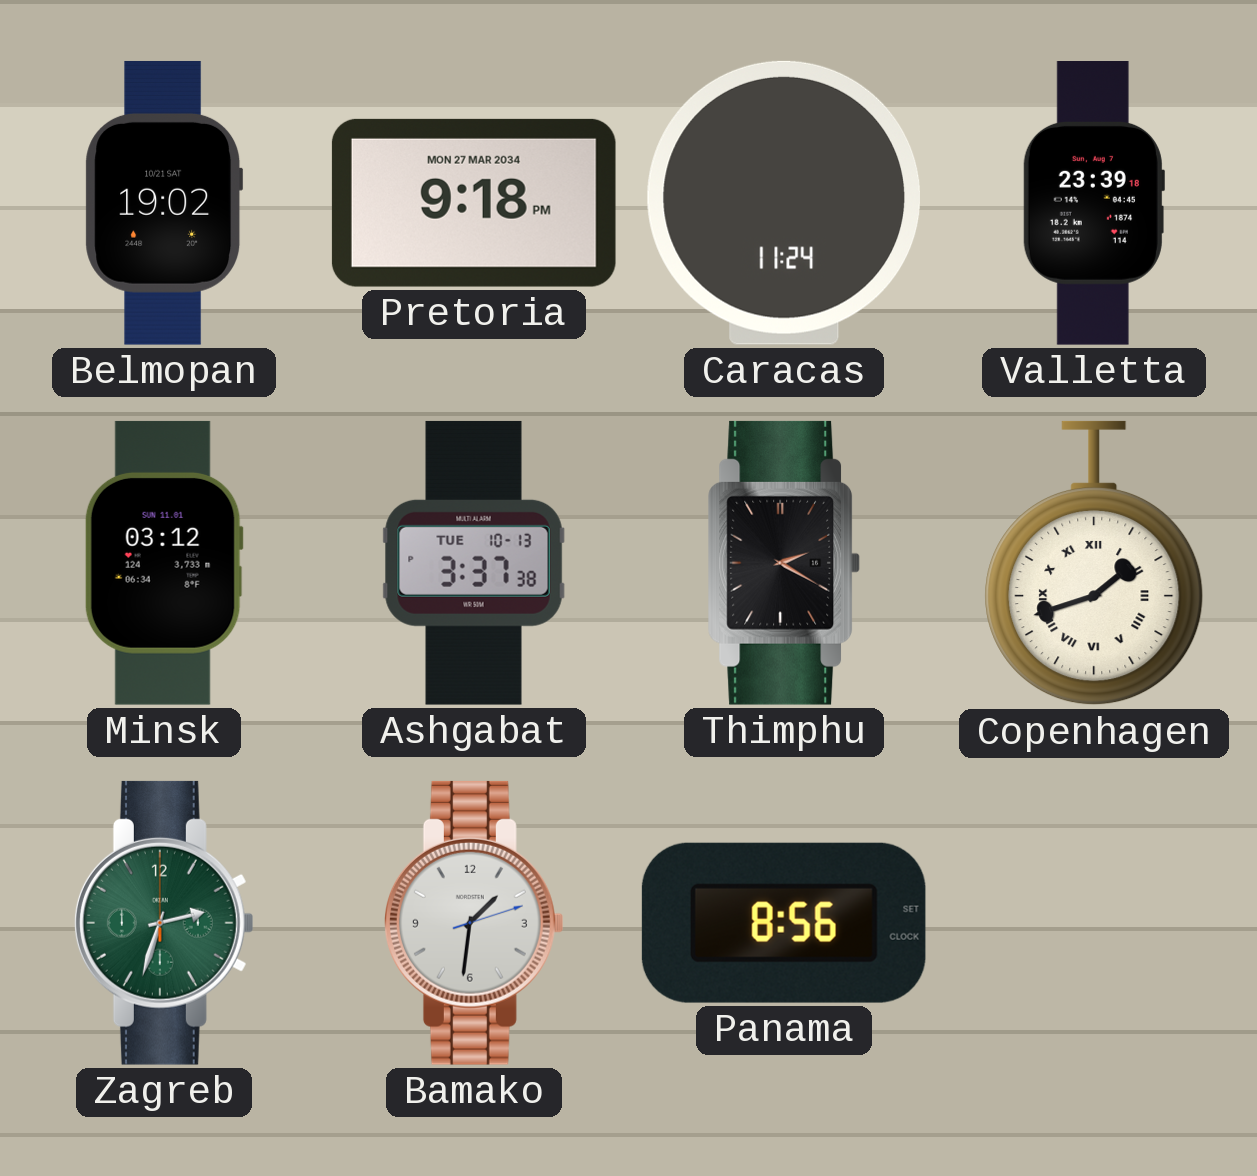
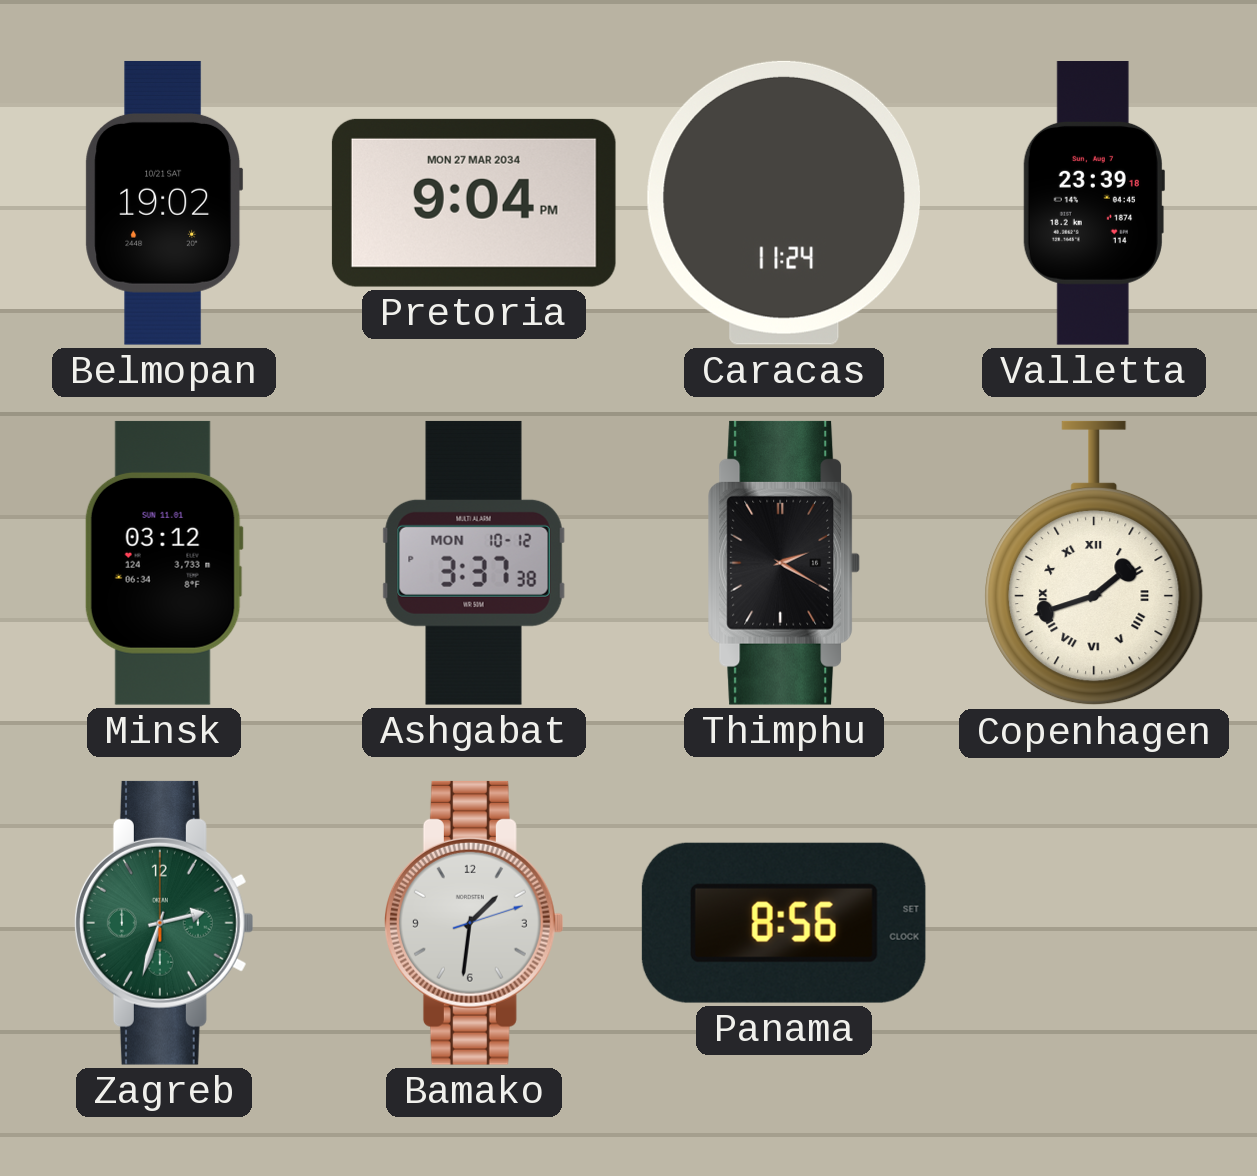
Pretoria: 9:18 -> 9:04
Ashgabat date: TUE 10-13 -> MON 10-12
